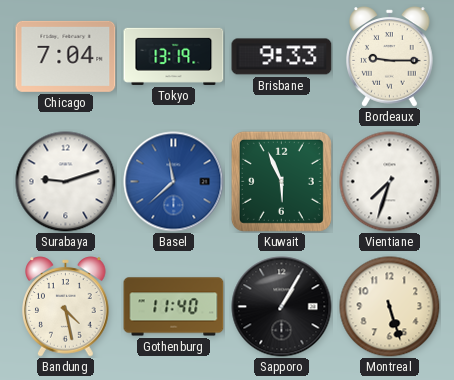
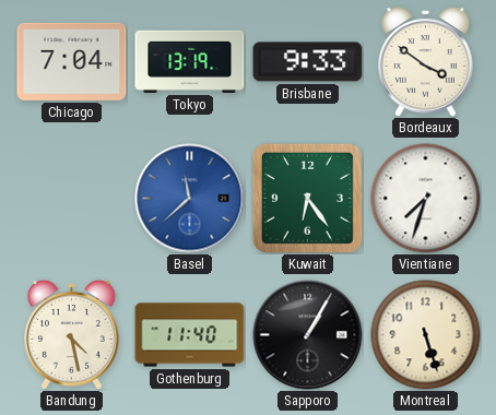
Bordeaux: 9:15 -> 3:51
Surabaya: 9:12 -> none
Kuwait: 5:56 -> 6:24
